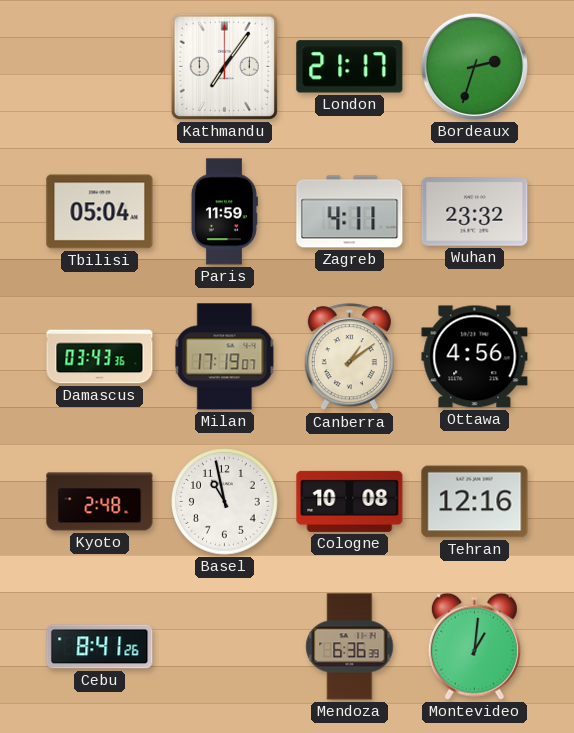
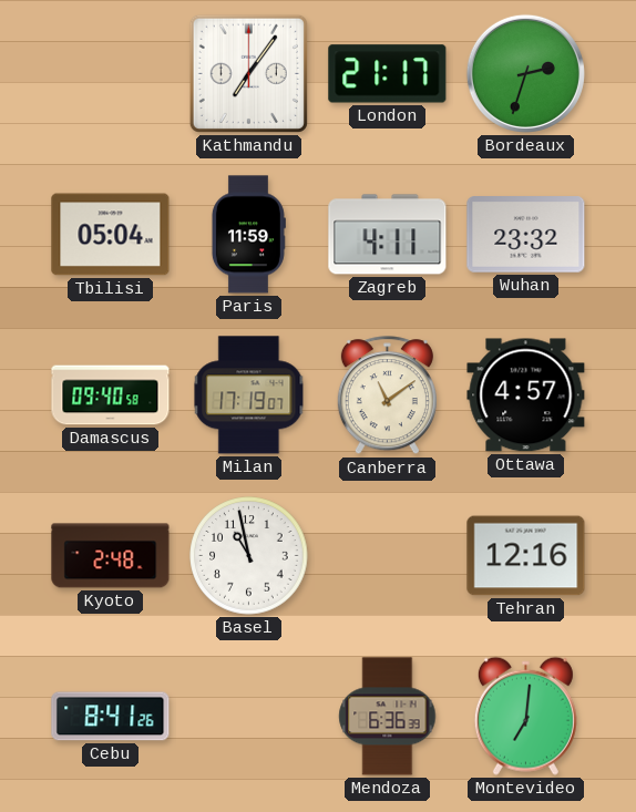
Damascus: 03:43 -> 09:40
Canberra: 1:09 -> 11:09
Ottawa: 4:56 -> 4:57
Cologne: 10:08 -> none
Montevideo: 1:01 -> 7:01
